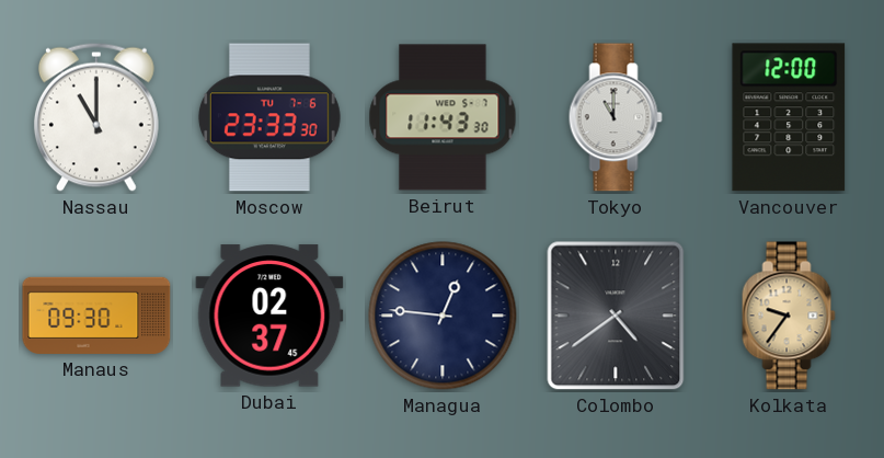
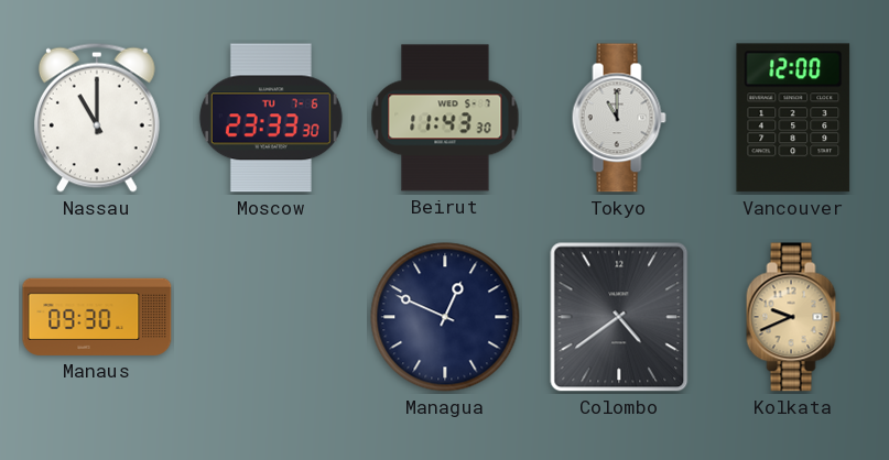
Dubai: 02:37 -> none
Managua: 12:46 -> 12:49
Kolkata: 9:36 -> 9:41
